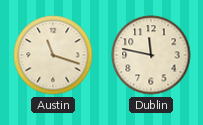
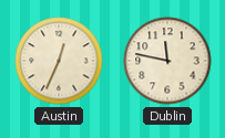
Austin: 11:18 -> 12:34
